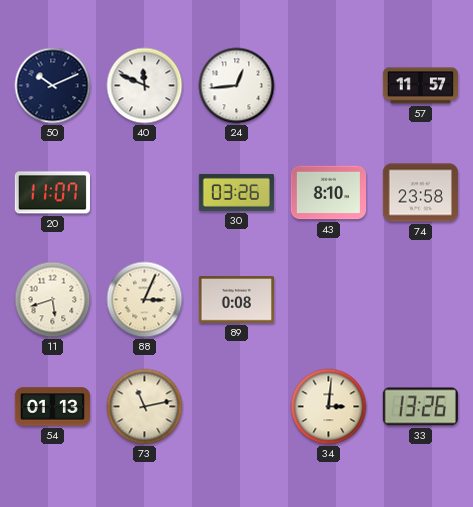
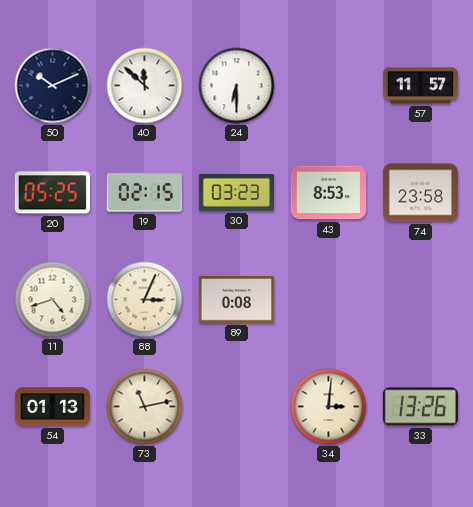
40: 11:49 -> 11:52
24: 12:44 -> 6:30
20: 11:07 -> 05:25
19: none -> 02:15
30: 03:26 -> 03:23
43: 8:10 -> 8:53
11: 5:42 -> 4:42
